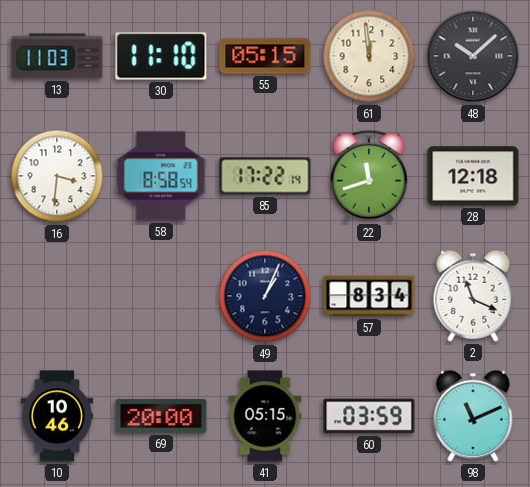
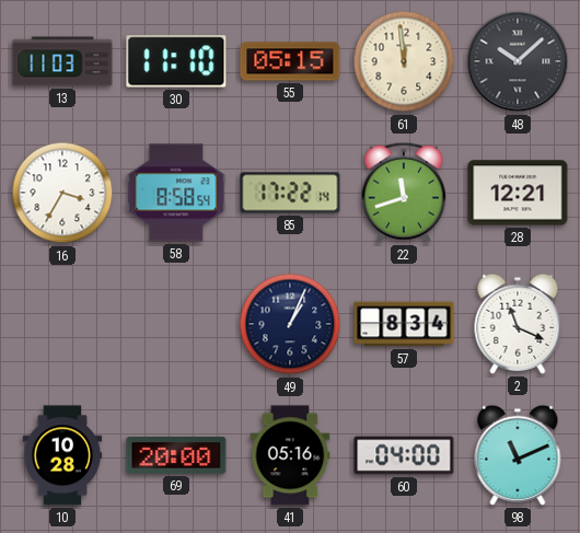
16: 3:31 -> 3:35
28: 12:18 -> 12:21
10: 10:46 -> 10:28
41: 05:15 -> 05:16
60: 03:59 -> 04:00
